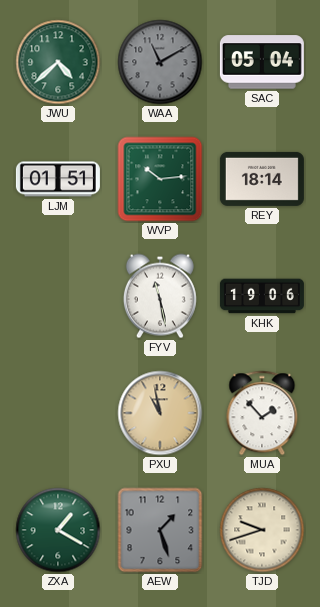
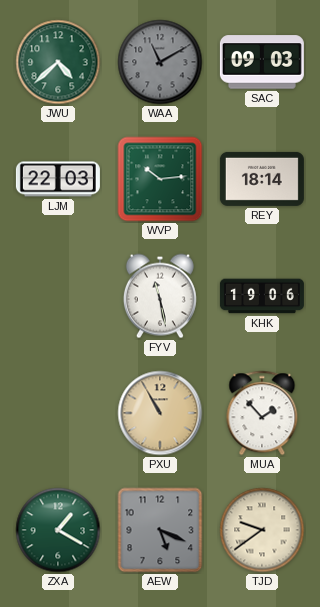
SAC: 05:04 -> 09:03
LJM: 01:51 -> 22:03
PXU: 10:58 -> 10:55
AEW: 1:27 -> 5:19
TJD: 9:42 -> 9:39
